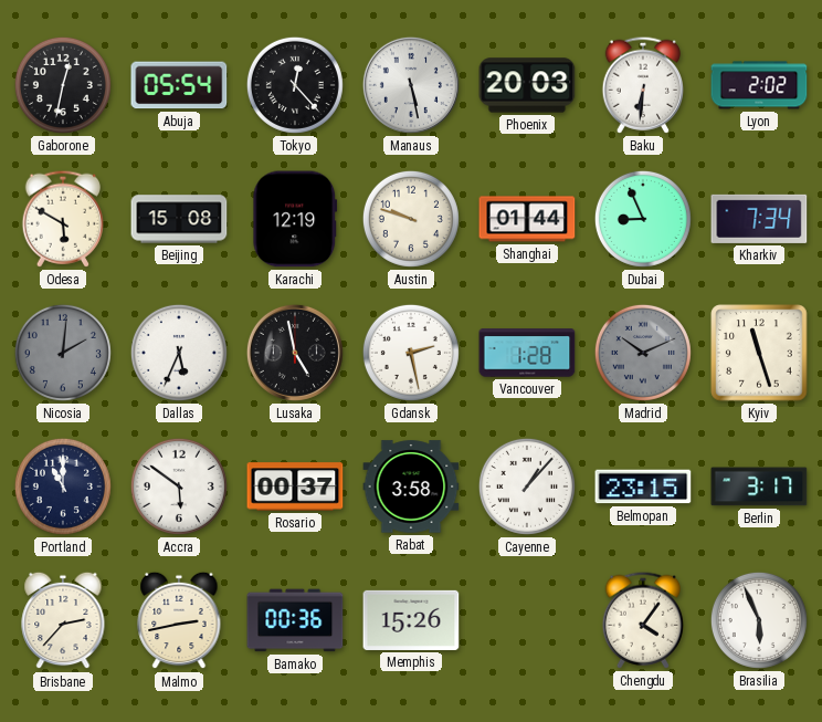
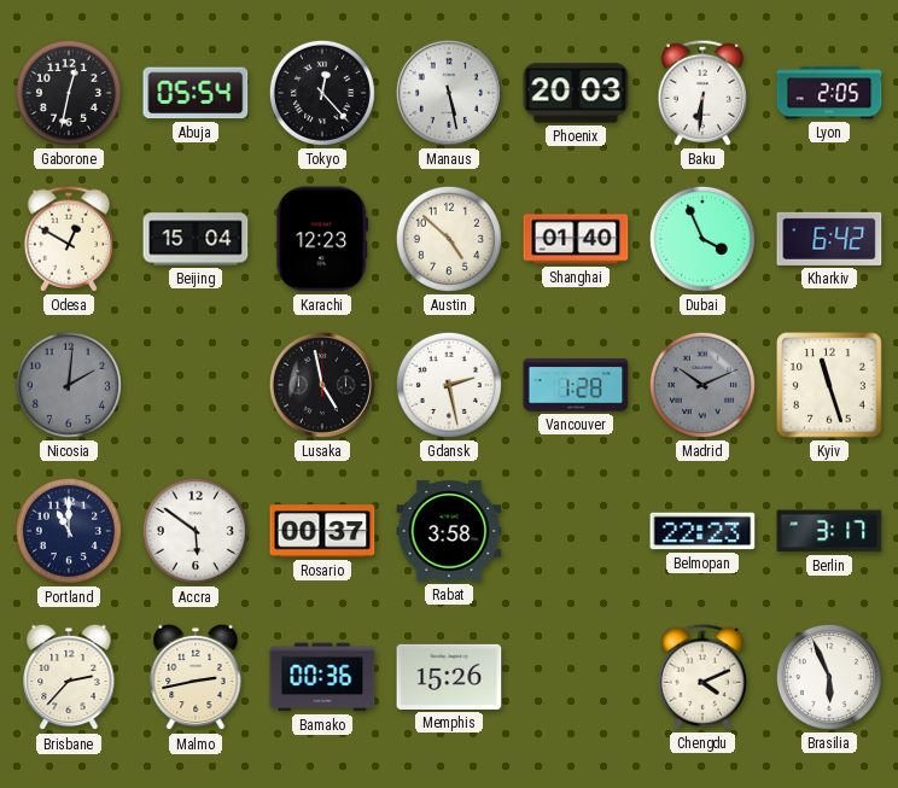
Lyon: 2:02 -> 2:05
Odesa: 5:50 -> 12:50
Beijing: 15:08 -> 15:04
Karachi: 12:19 -> 12:23
Austin: 9:48 -> 4:52
Shanghai: 01:44 -> 01:40
Dubai: 8:56 -> 3:56
Kharkiv: 7:34 -> 6:42
Dallas: 5:34 -> none
Cayenne: 1:07 -> none
Belmopan: 23:15 -> 22:23
Chengdu: 4:06 -> 4:11
